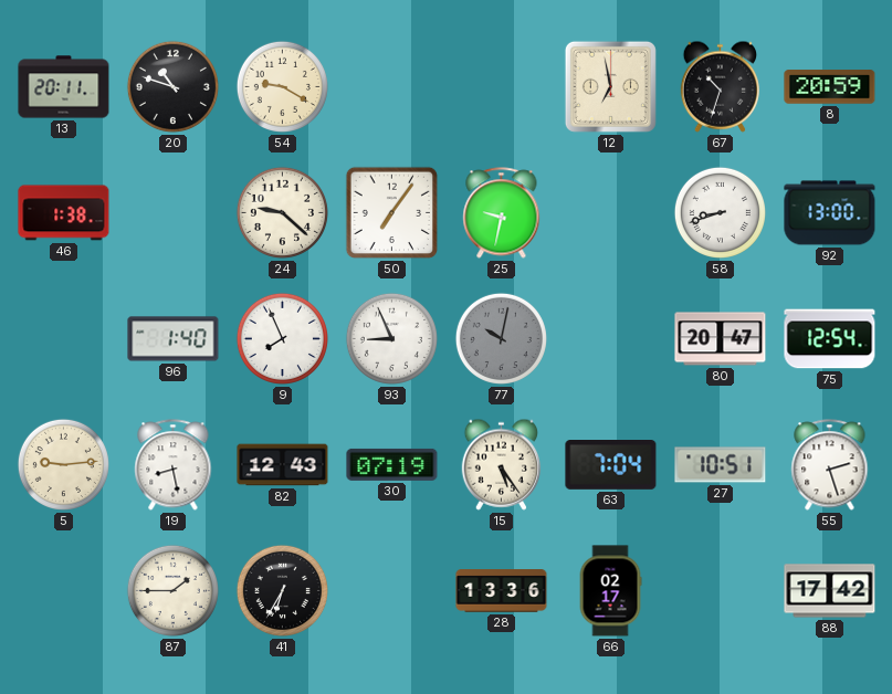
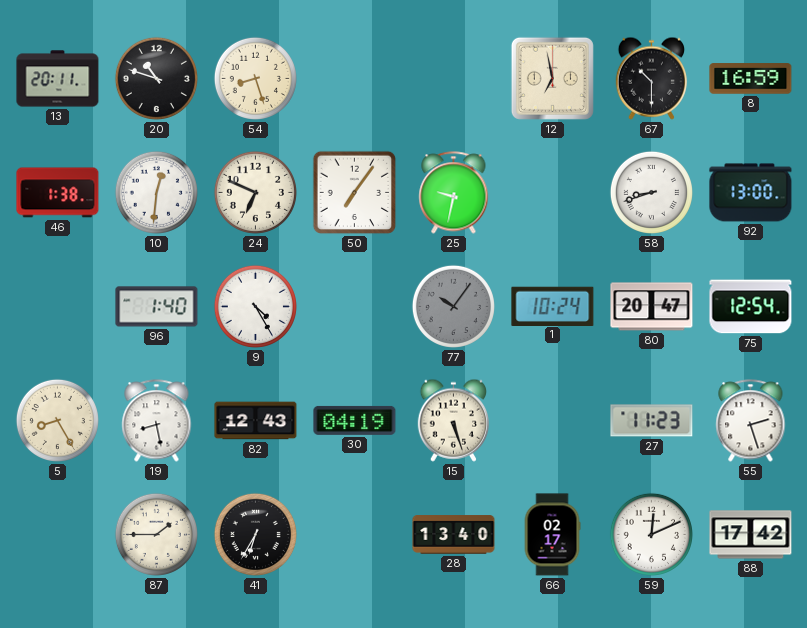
54: 9:20 -> 8:27
67: 10:33 -> 10:30
8: 20:59 -> 16:59
10: none -> 12:31
24: 9:22 -> 6:49
9: 7:56 -> 4:25
93: 8:56 -> none
77: 10:02 -> 10:06
1: none -> 10:24
5: 9:14 -> 8:25
30: 07:19 -> 04:19
15: 5:24 -> 5:27
63: 7:04 -> none
27: 10:51 -> 11:23
28: 13:36 -> 13:40
59: none -> 12:11
